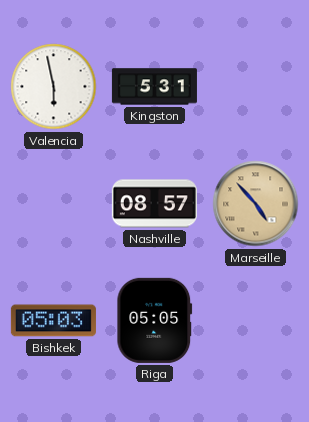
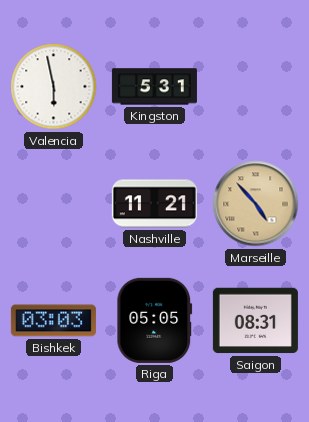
Nashville: 08:57 -> 11:21
Bishkek: 05:03 -> 03:03
Saigon: none -> 08:31
